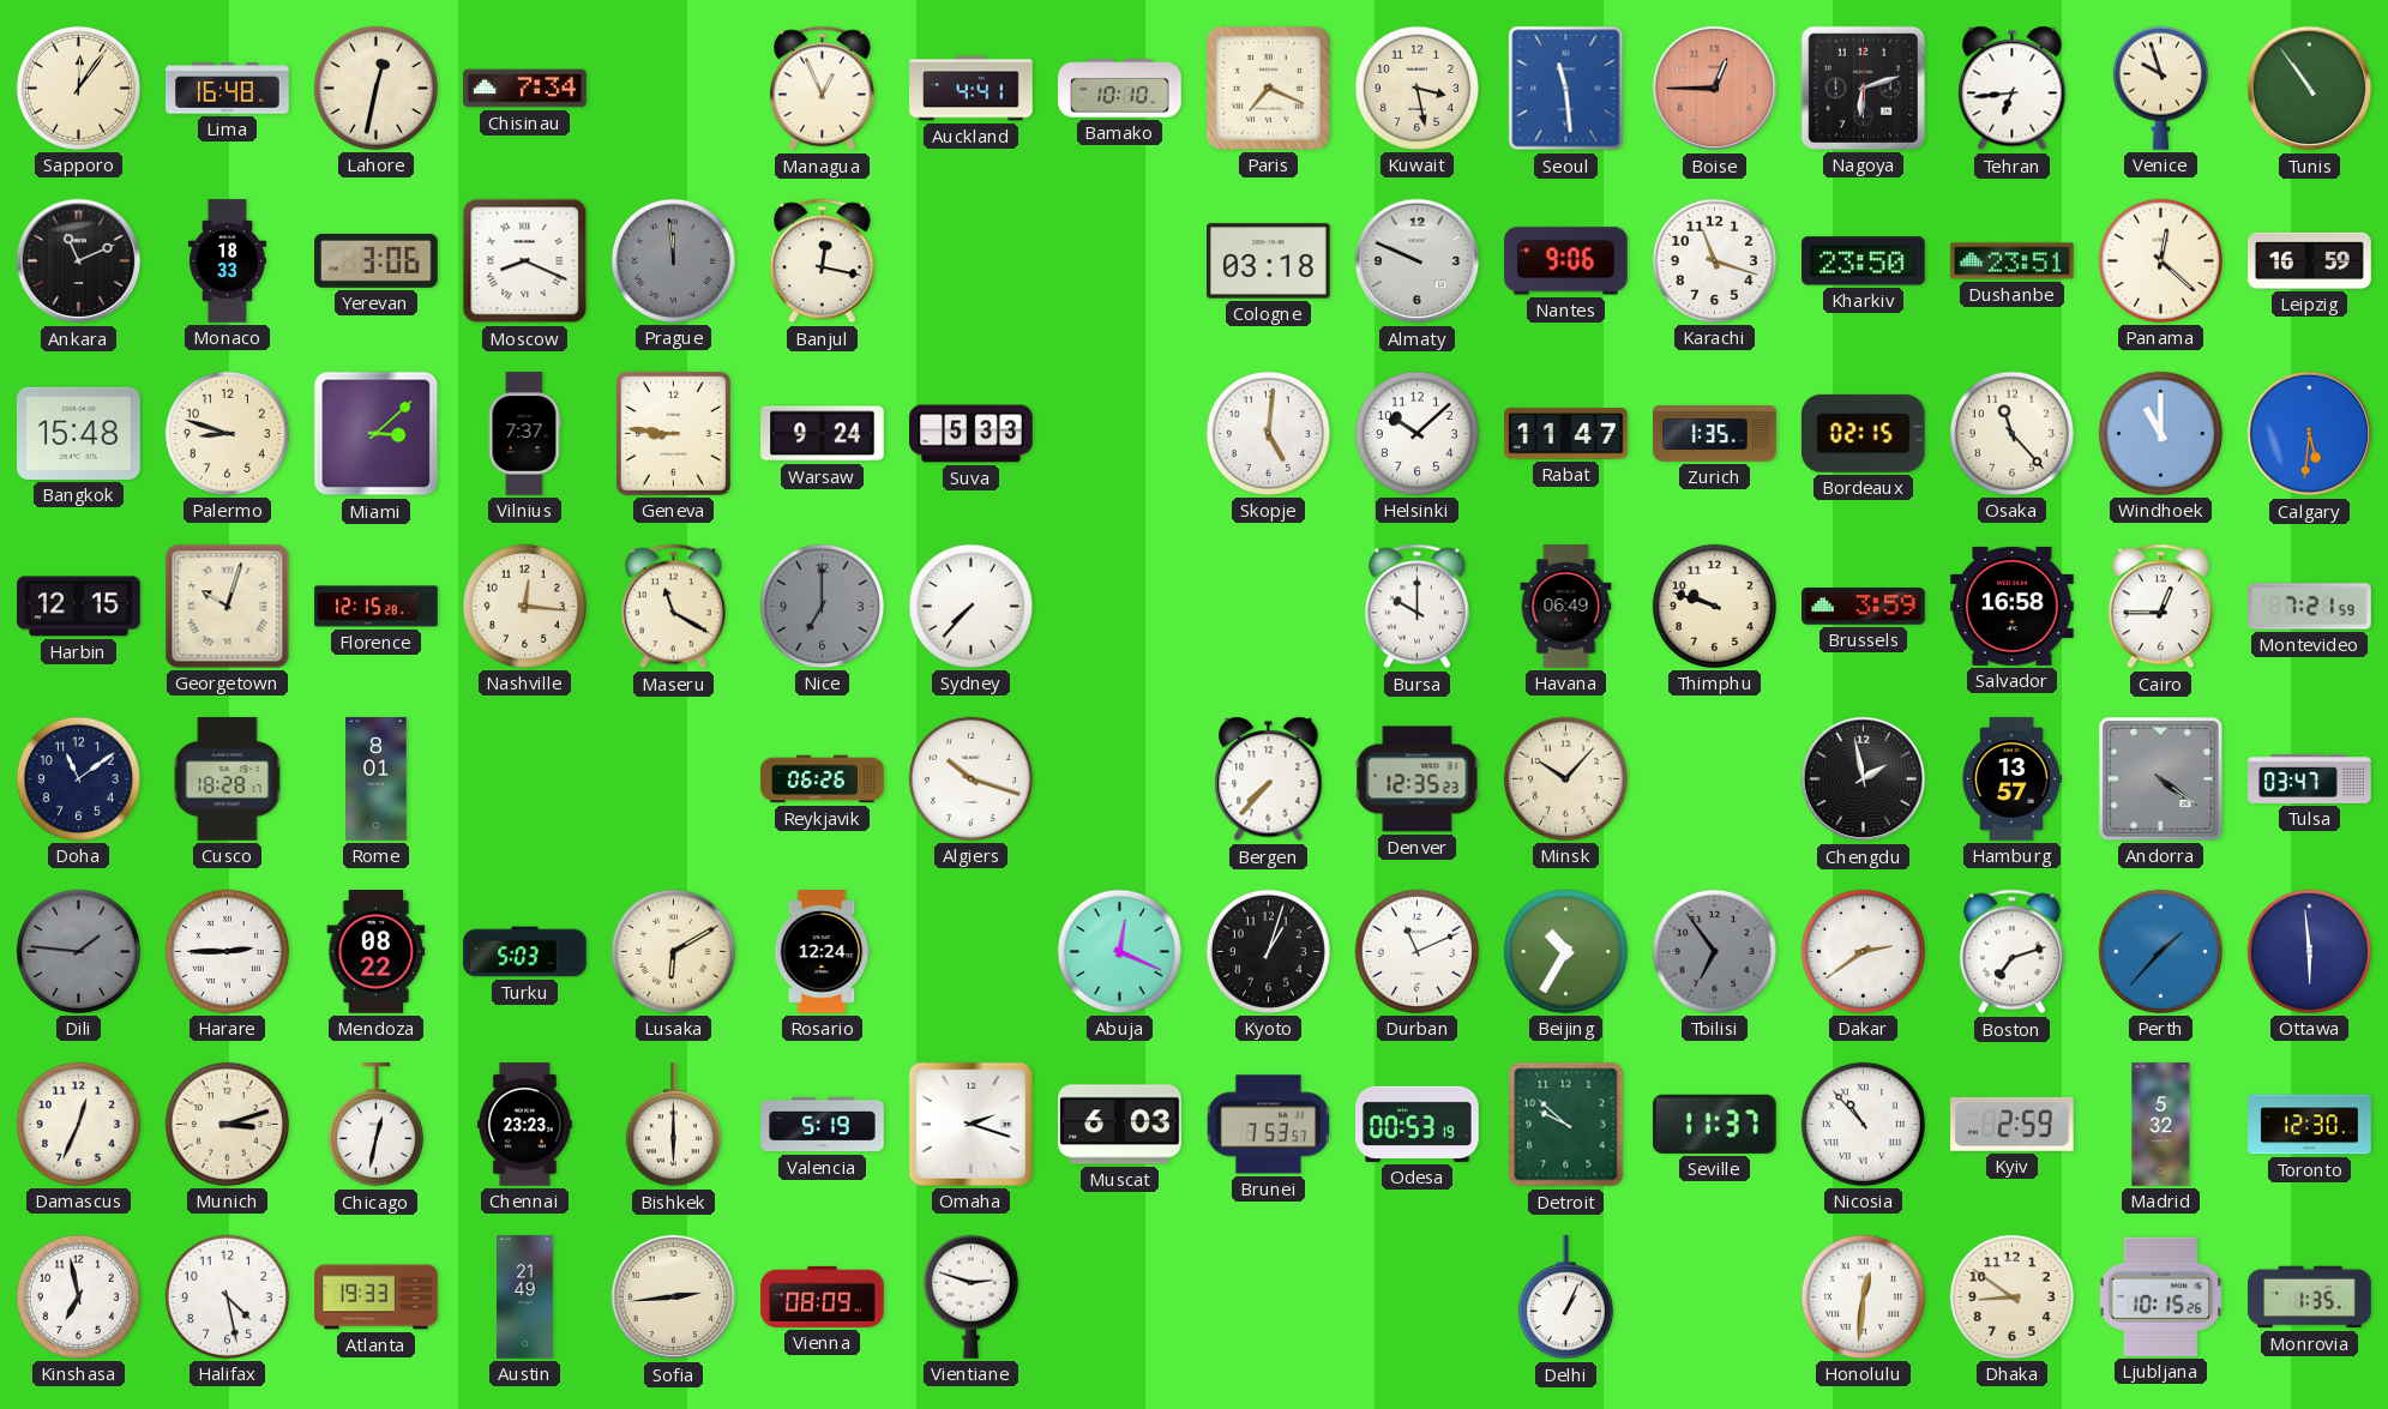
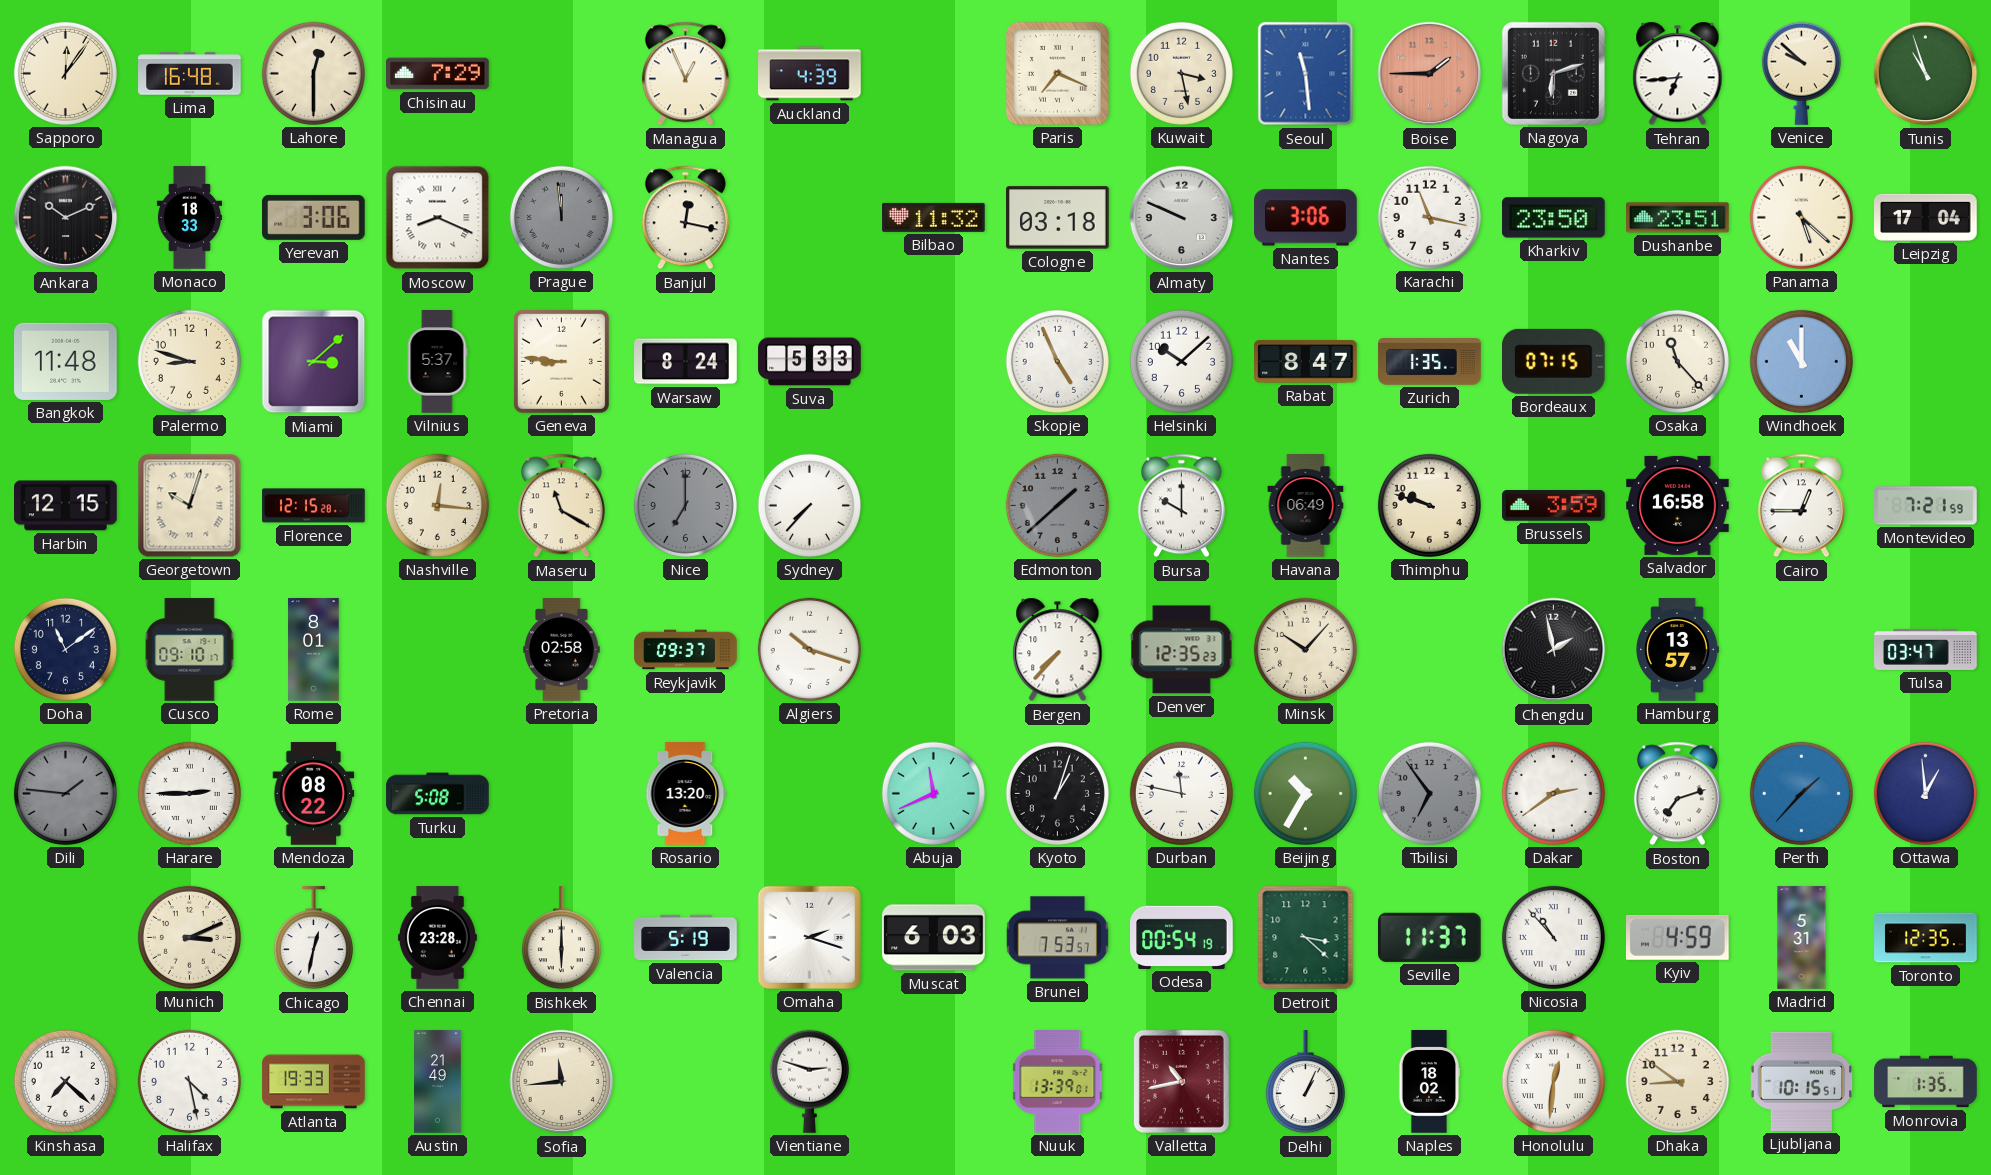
Lahore: 12:32 -> 12:30
Chisinau: 7:34 -> 7:29
Auckland: 4:41 -> 4:39
Bamako: 10:10 -> none
Boise: 12:45 -> 1:45
Venice: 9:57 -> 9:52
Tunis: 10:54 -> 10:57
Ankara: 11:11 -> 10:11
Bilbao: none -> 11:32
Nantes: 9:06 -> 3:06
Karachi: 11:18 -> 11:17
Panama: 12:22 -> 5:22
Leipzig: 16:59 -> 17:04
Bangkok: 15:48 -> 11:48
Vilnius: 7:37 -> 5:37
Warsaw: 9:24 -> 8:24
Skopje: 5:01 -> 4:56
Rabat: 11:47 -> 8:47
Bordeaux: 02:15 -> 07:15
Calgary: 5:31 -> none
Edmonton: none -> 1:38
Cusco: 18:28 -> 09:10
Pretoria: none -> 02:58
Reykjavik: 06:26 -> 09:37
Andorra: 4:21 -> none
Turku: 5:03 -> 5:08
Lusaka: 6:10 -> none
Rosario: 12:24 -> 13:20
Abuja: 12:19 -> 11:41
Durban: 11:11 -> 11:47
Ottawa: 5:59 -> 12:59
Damascus: 12:34 -> none
Munich: 3:12 -> 3:11
Chennai: 23:23 -> 23:28
Odesa: 00:53 -> 00:54
Detroit: 9:52 -> 3:22
Kyiv: 2:59 -> 4:59
Madrid: 5:32 -> 5:31
Toronto: 12:30 -> 12:35
Kinshasa: 6:58 -> 7:22
Sofia: 2:44 -> 11:44
Vienna: 08:09 -> none
Nuuk: none -> 13:39
Valletta: none -> 10:43
Naples: none -> 18:02
Ljubljana: 10:15:26 -> 10:15:51
